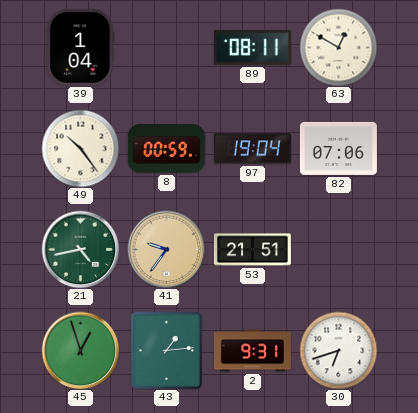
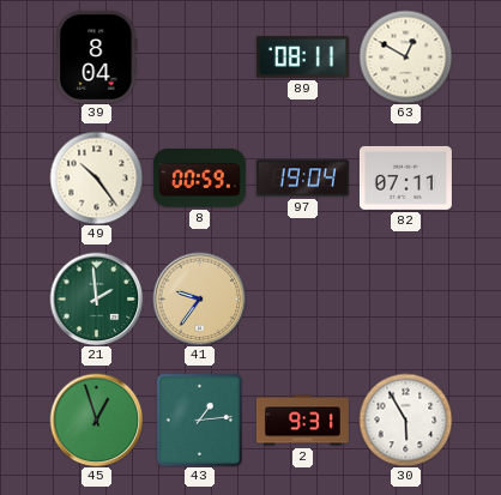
39: 1:04 -> 8:04
82: 07:06 -> 07:11
21: 4:43 -> 1:59
53: 21:51 -> none
30: 6:42 -> 5:55
